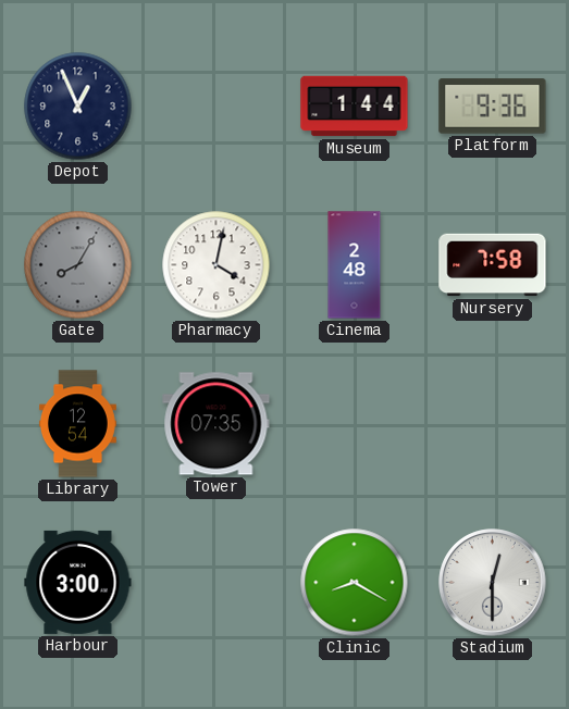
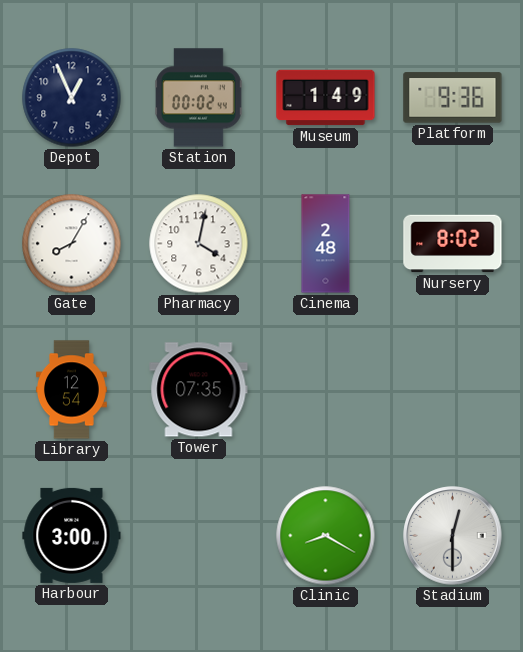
Station: none -> 00:02
Museum: 1:44 -> 1:49
Gate dial: grey -> white
Nursery: 7:58 -> 8:02
